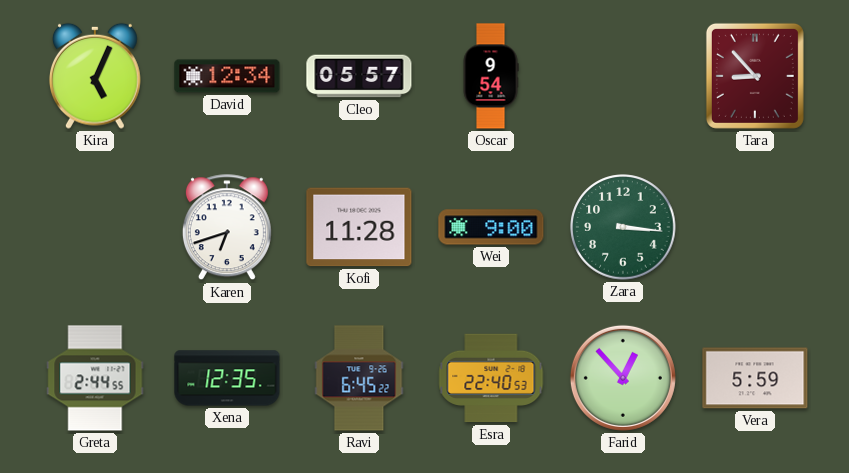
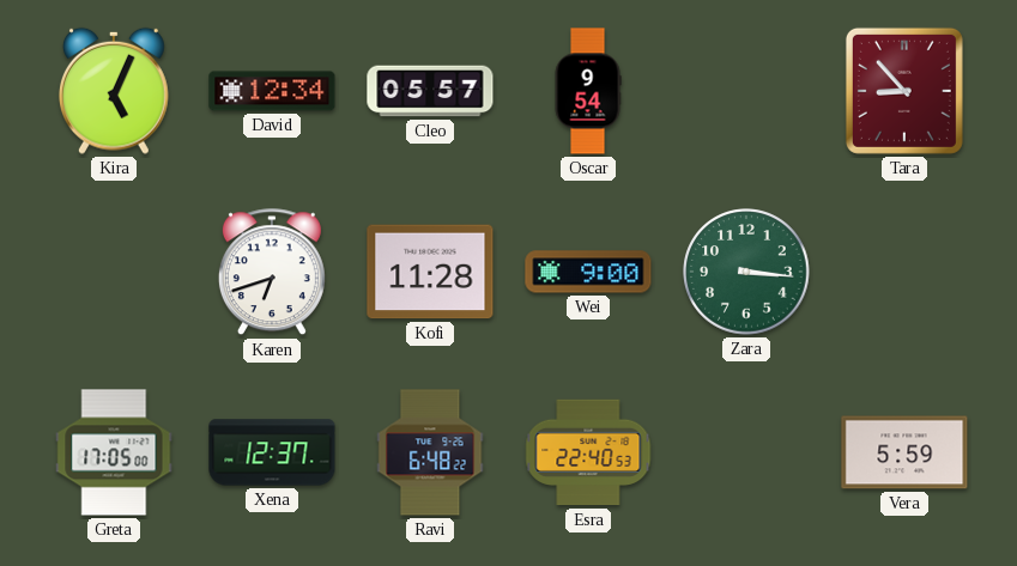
Greta: 2:44 -> 17:05
Xena: 12:35 -> 12:37
Ravi: 6:45 -> 6:48
Farid: 12:53 -> none
